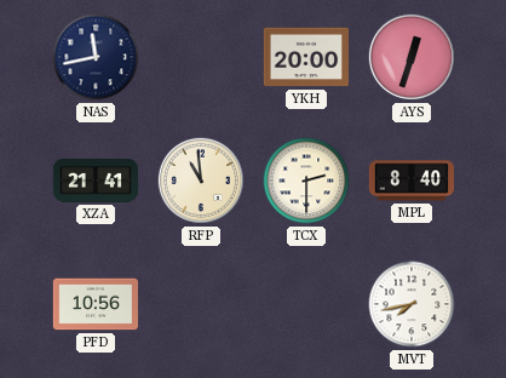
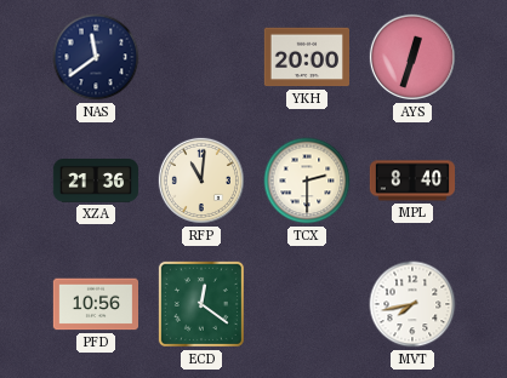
NAS: 11:43 -> 11:39
XZA: 21:41 -> 21:36
RFP: 10:59 -> 11:01
ECD: none -> 12:21
